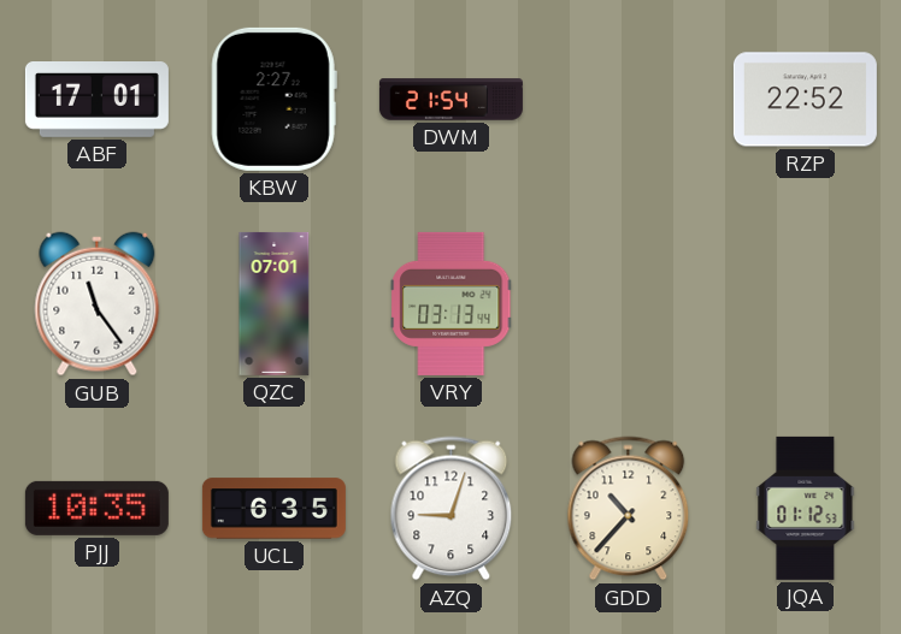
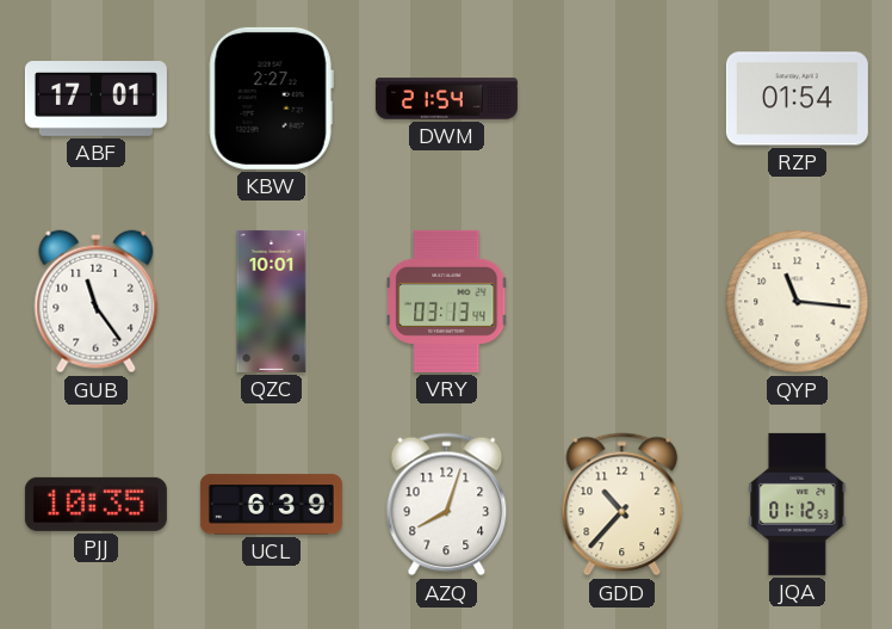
RZP: 22:52 -> 01:54
QZC: 07:01 -> 10:01
QYP: none -> 11:16
UCL: 6:35 -> 6:39
AZQ: 9:03 -> 8:03
